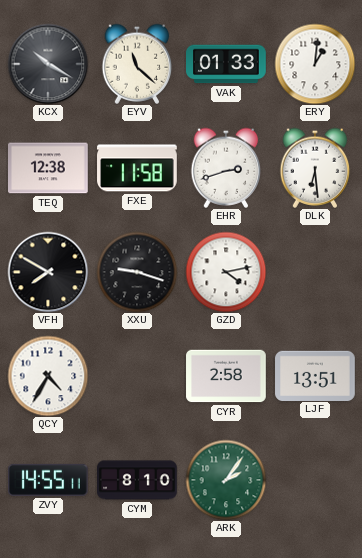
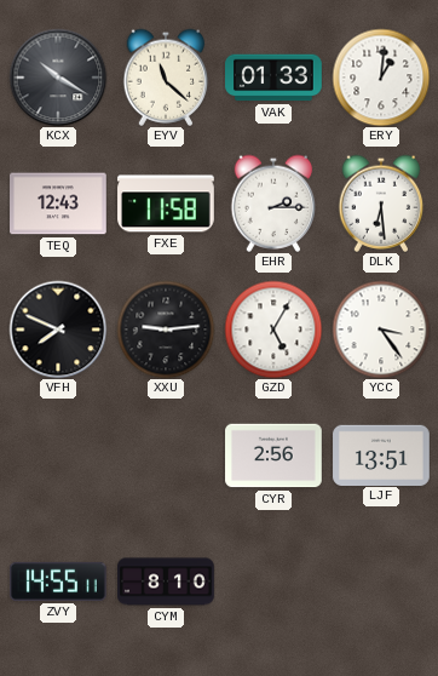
TEQ: 12:38 -> 12:43
EHR: 2:42 -> 2:15
VFH: 7:50 -> 7:49
XXU: 9:18 -> 9:14
GZD: 4:13 -> 5:05
YCC: none -> 3:24
QCY: 4:35 -> none
CYR: 2:58 -> 2:56
ARK: 2:06 -> none
